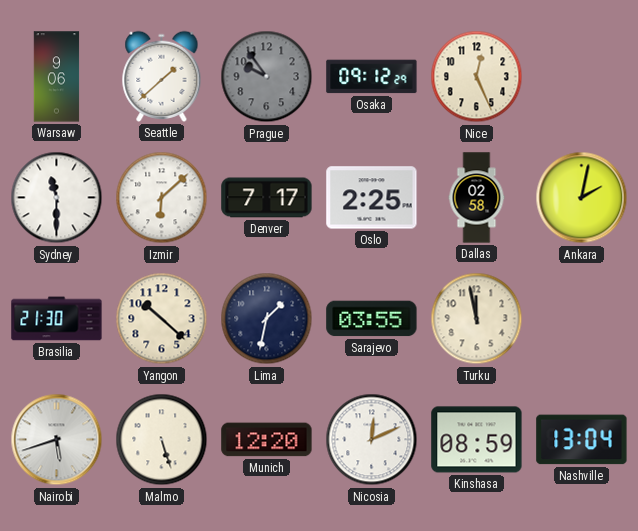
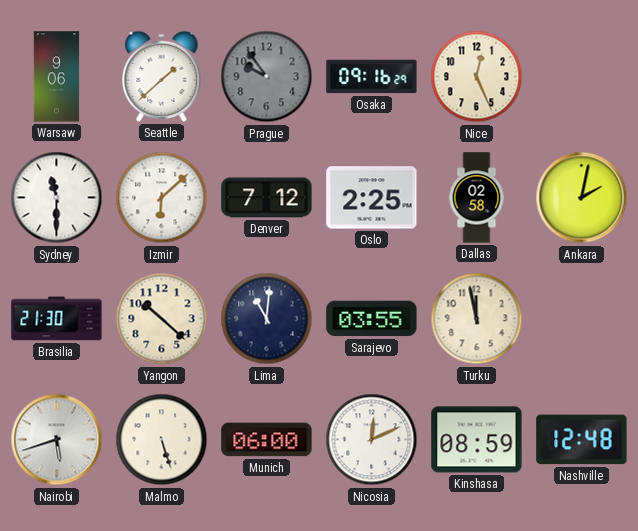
Osaka: 09:12 -> 09:16
Denver: 7:17 -> 7:12
Lima: 1:32 -> 11:01
Munich: 12:20 -> 06:00
Nashville: 13:04 -> 12:48
